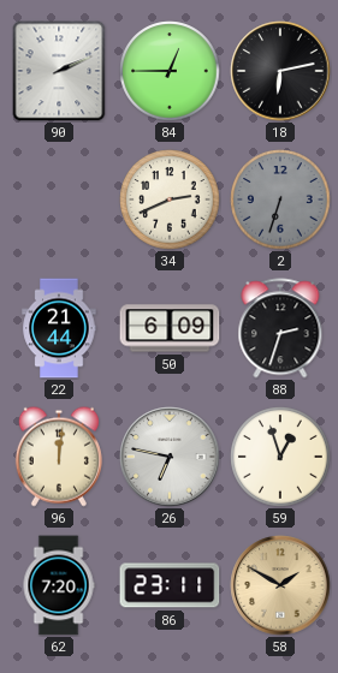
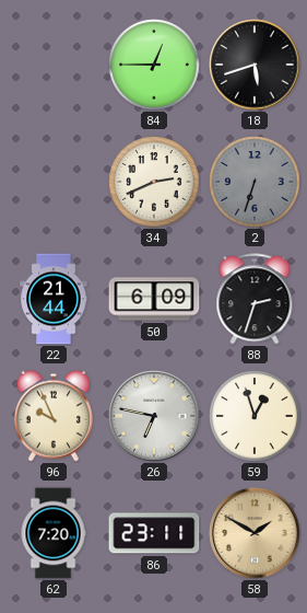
90: 2:11 -> none
18: 6:13 -> 5:42
96: 12:01 -> 9:56
